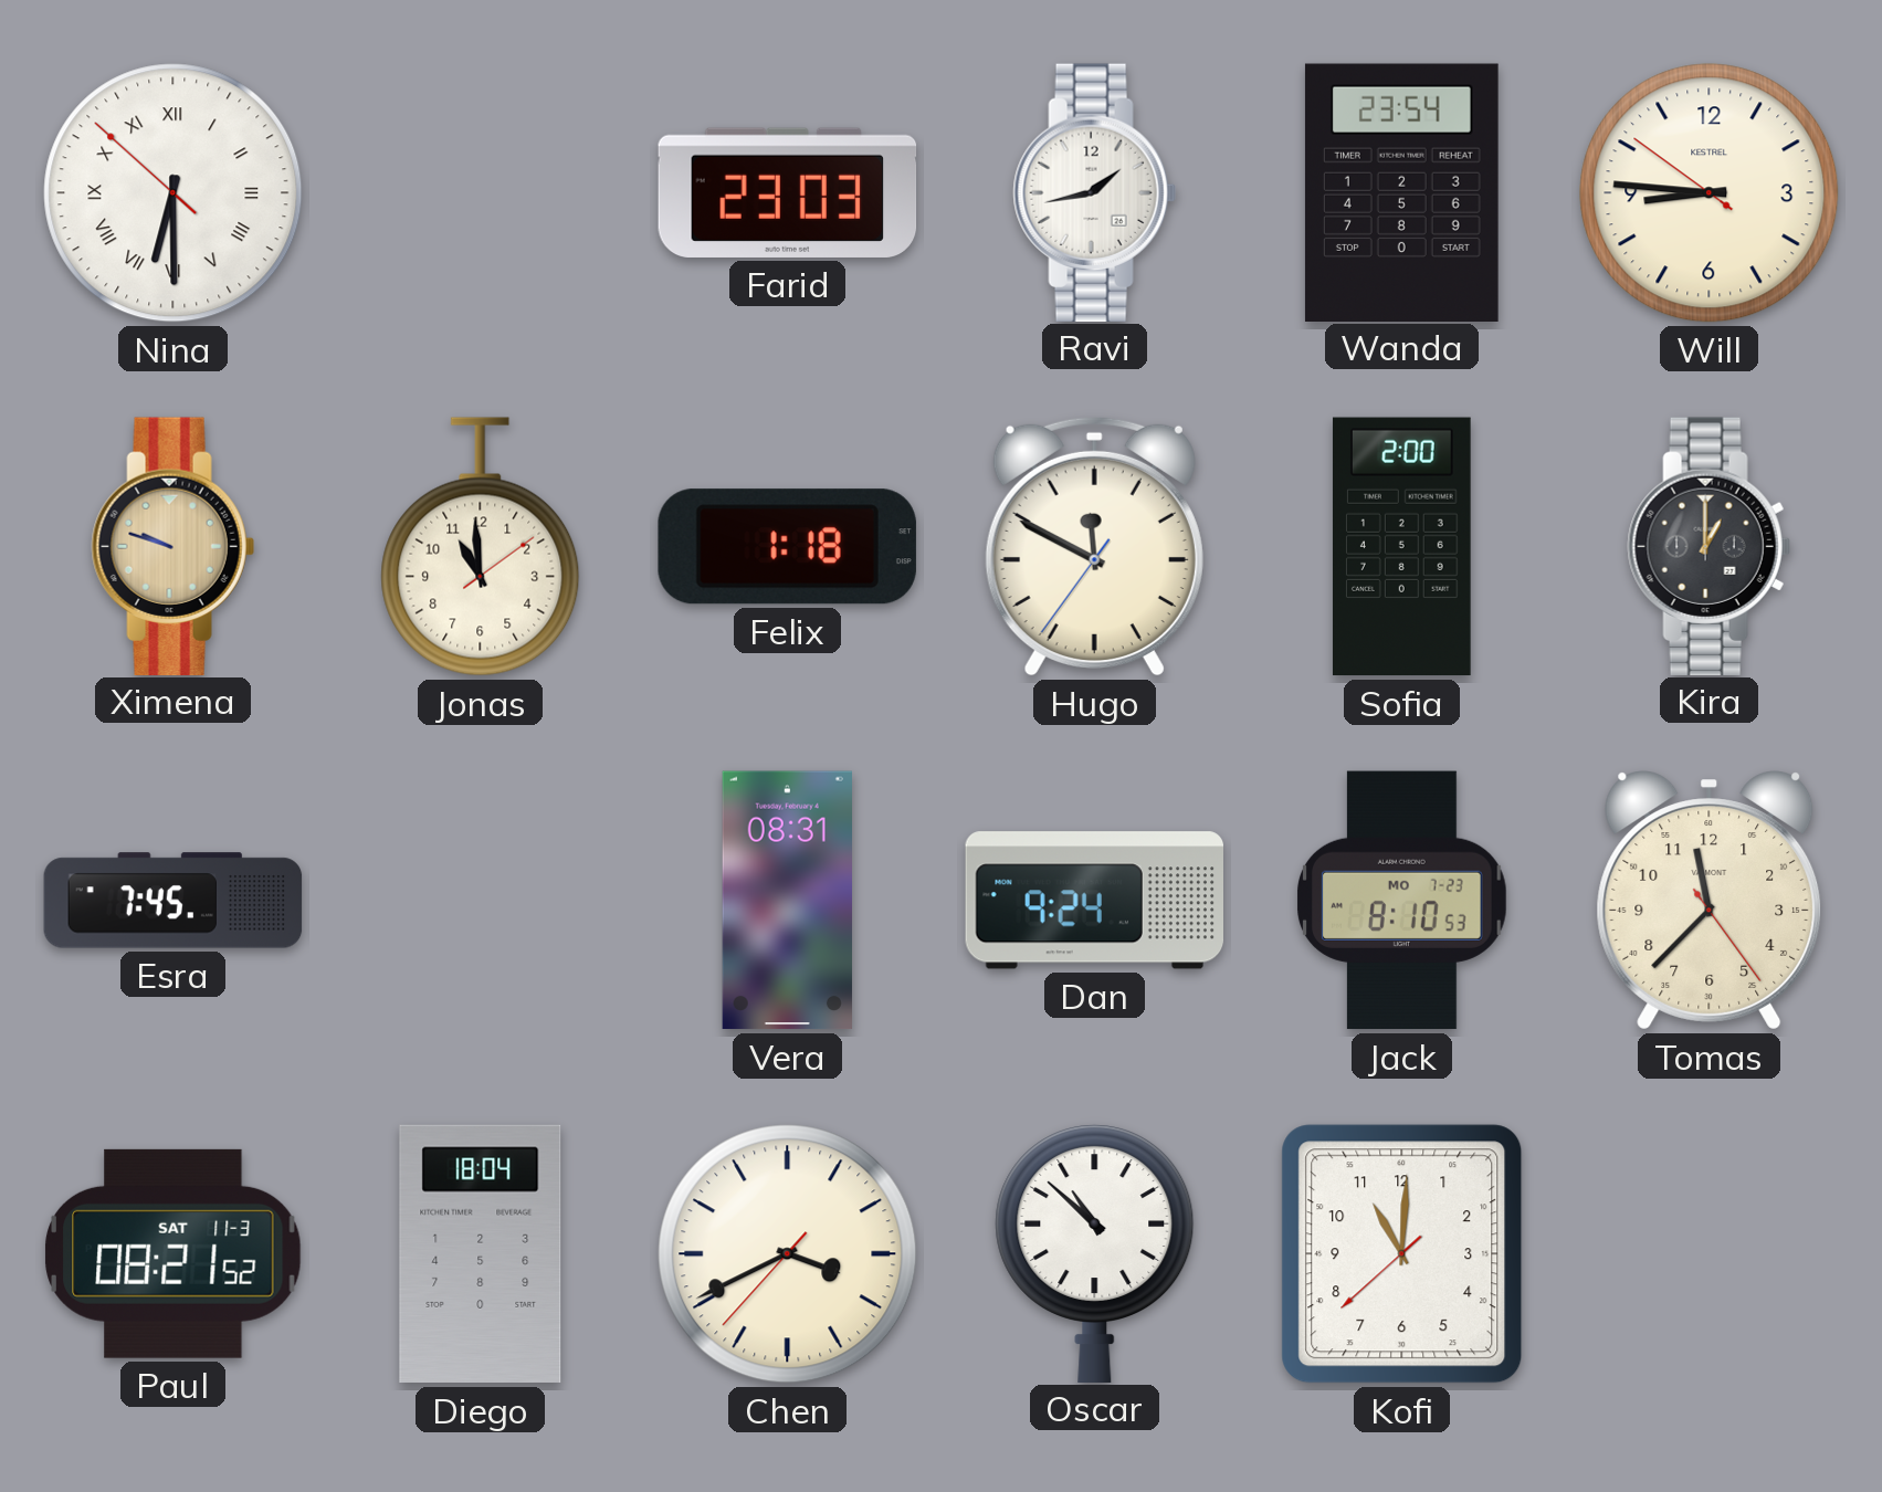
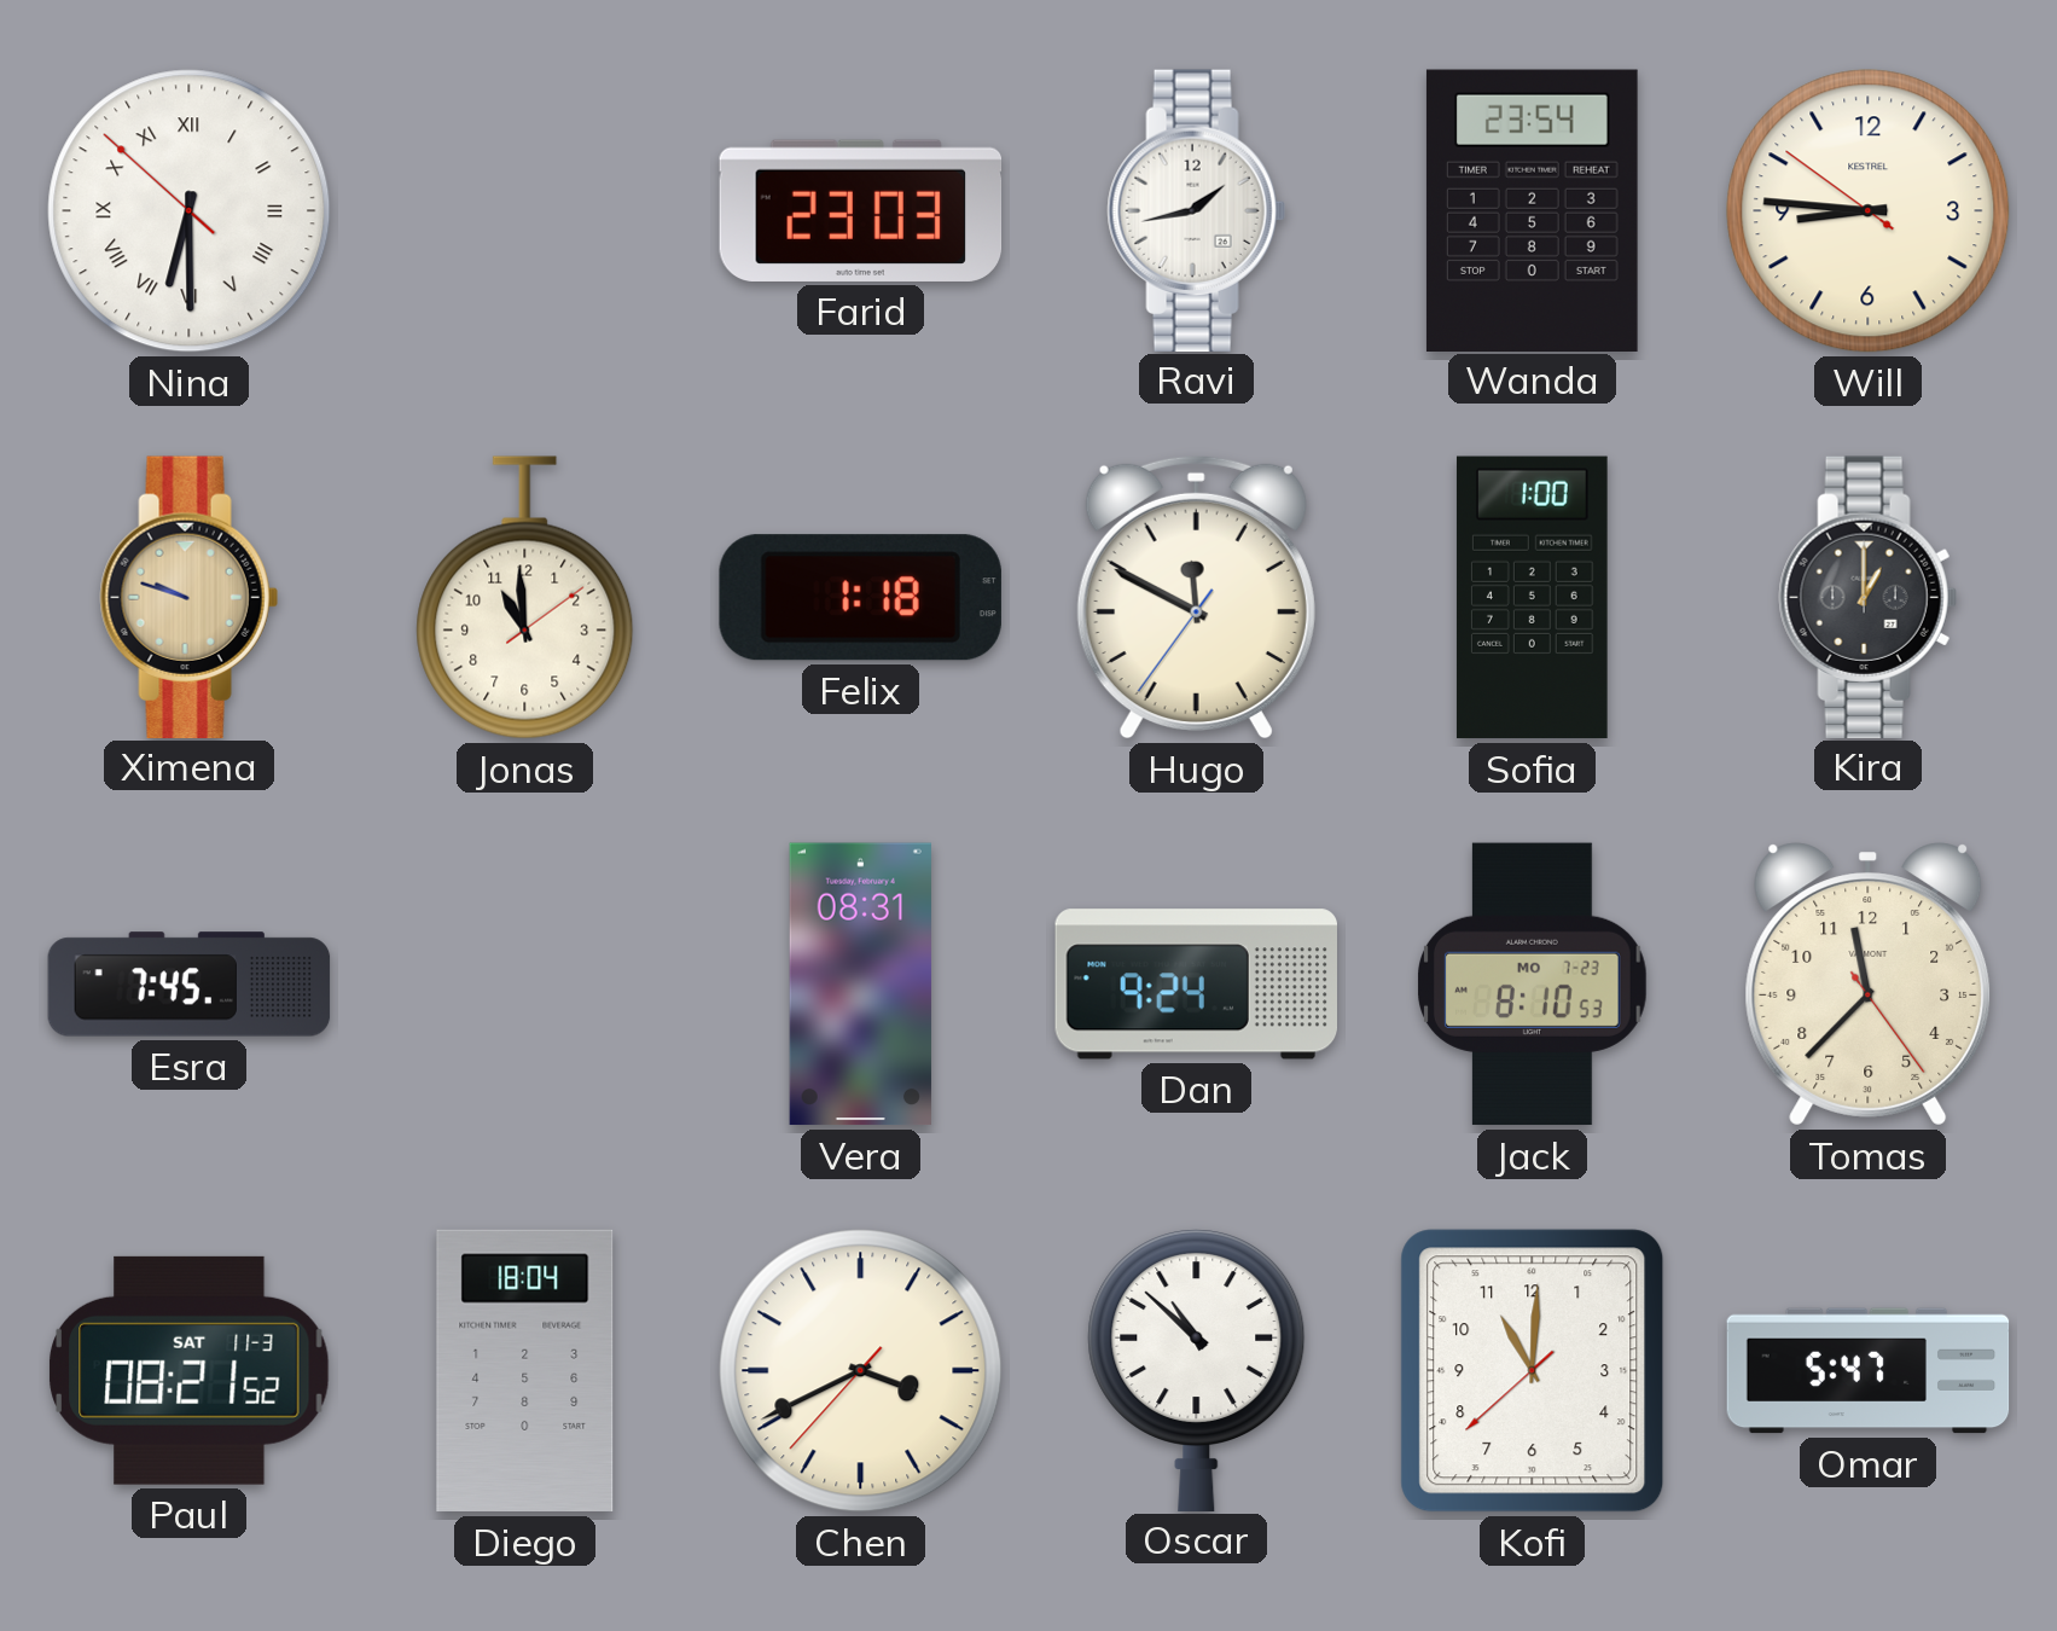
Sofia: 2:00 -> 1:00
Omar: none -> 5:47
